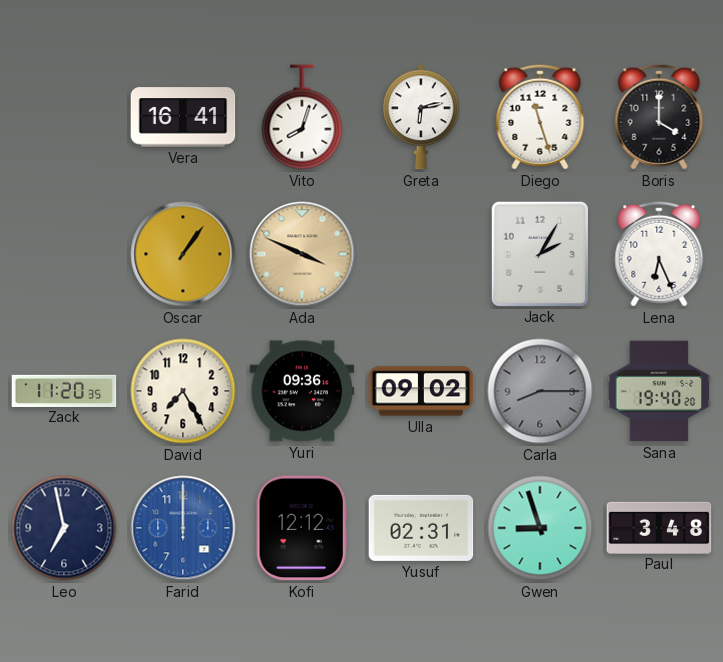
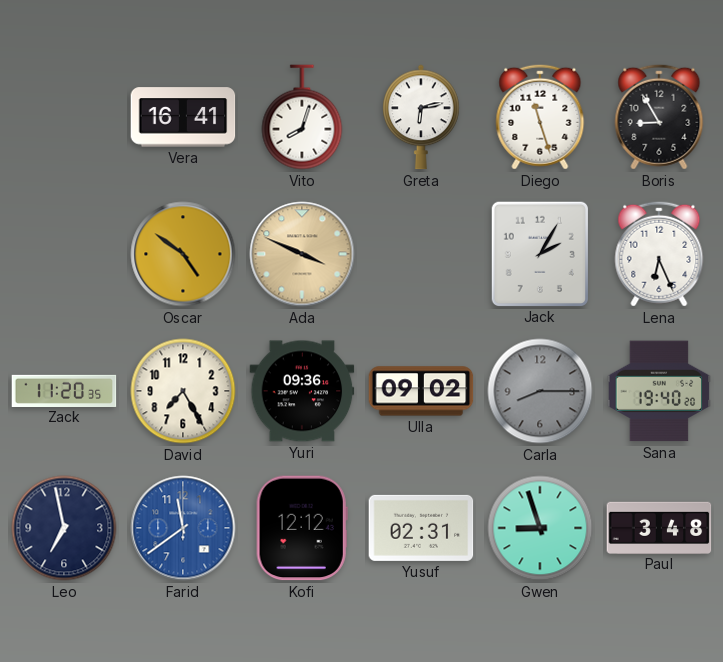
Boris: 4:00 -> 8:55
Oscar: 1:06 -> 4:51
Farid: 12:00 -> 11:39
